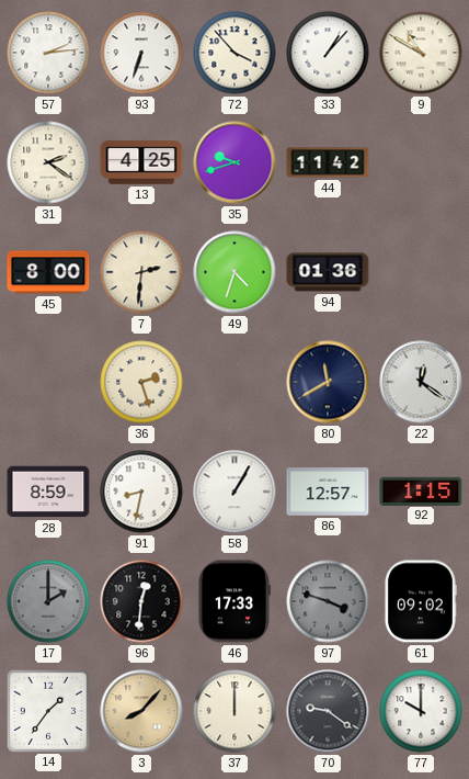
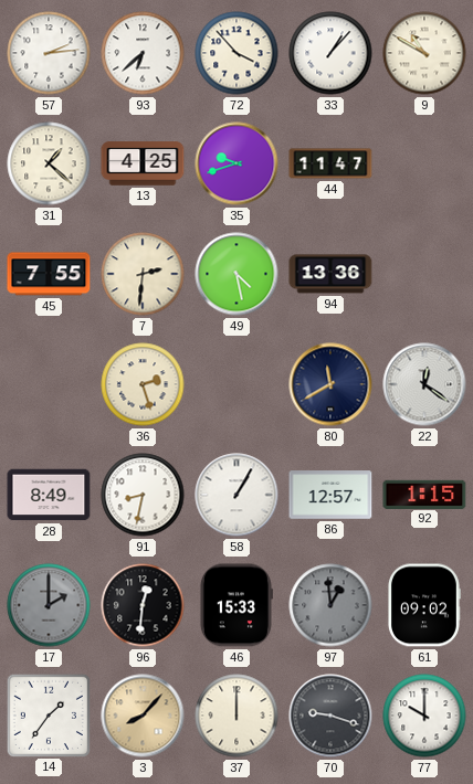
93: 6:33 -> 6:38
31: 2:21 -> 1:22
44: 11:42 -> 11:47
45: 8:00 -> 7:55
49: 4:33 -> 4:28
94: 01:36 -> 13:36
28: 8:59 -> 8:49
46: 17:33 -> 15:33
97: 3:48 -> 12:59
70: 9:21 -> 9:18
